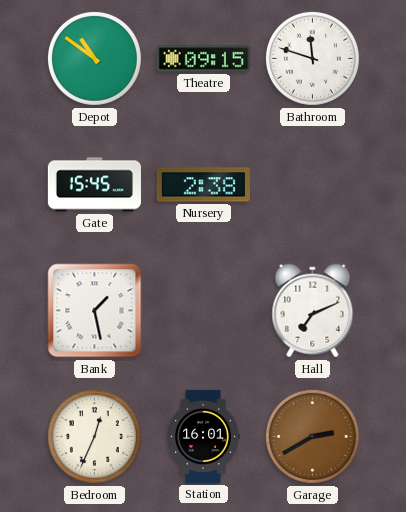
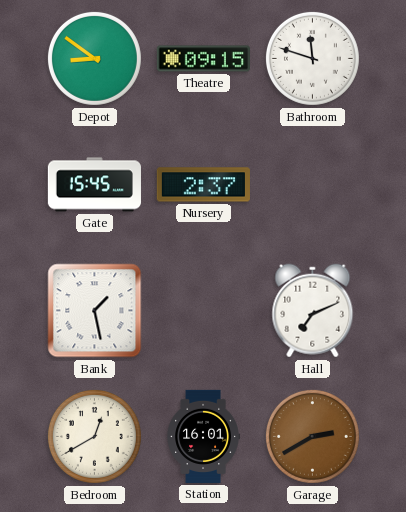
Depot: 10:51 -> 8:51
Nursery: 2:38 -> 2:37
Bedroom: 12:34 -> 12:40
